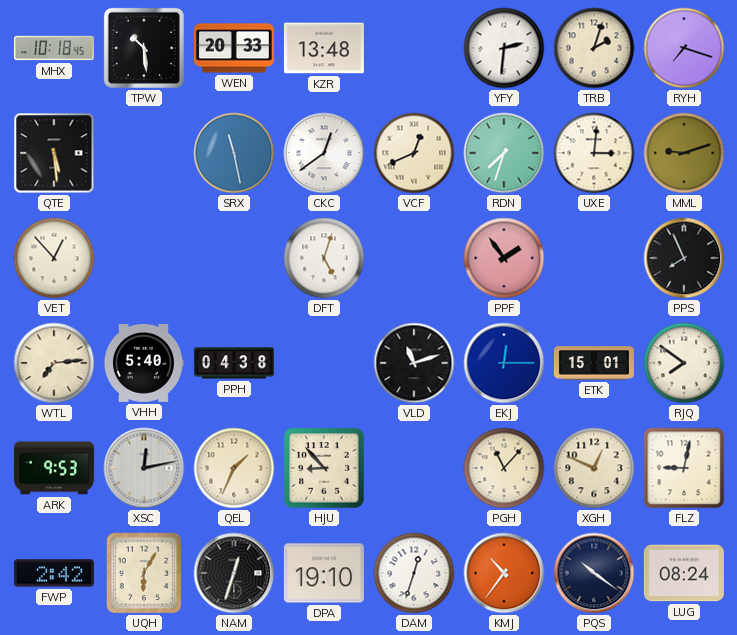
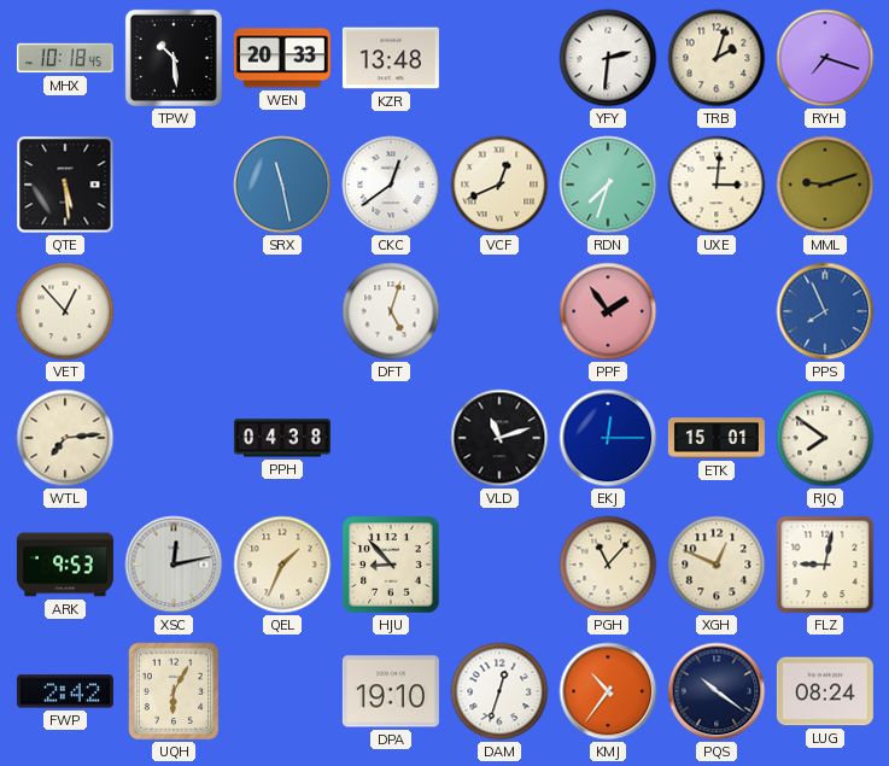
PPS dial: black -> blue
VHH: 5:40 -> none
NAM: 12:33 -> none
